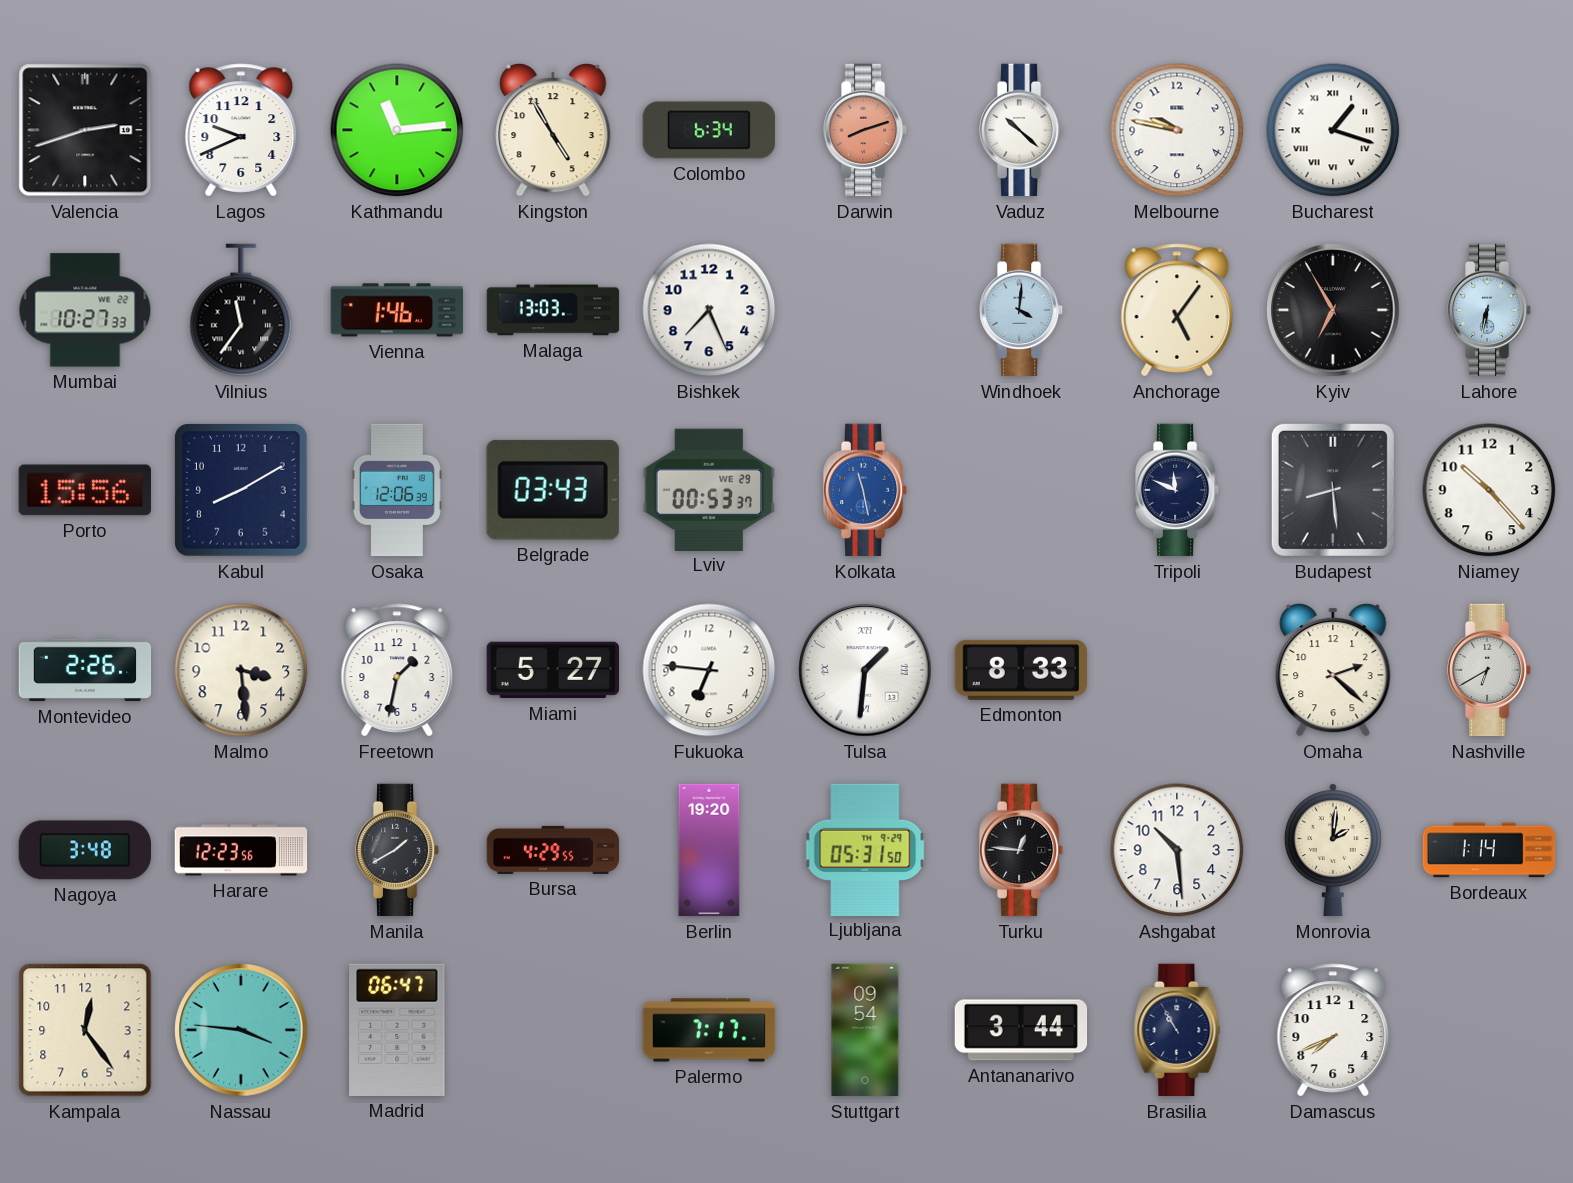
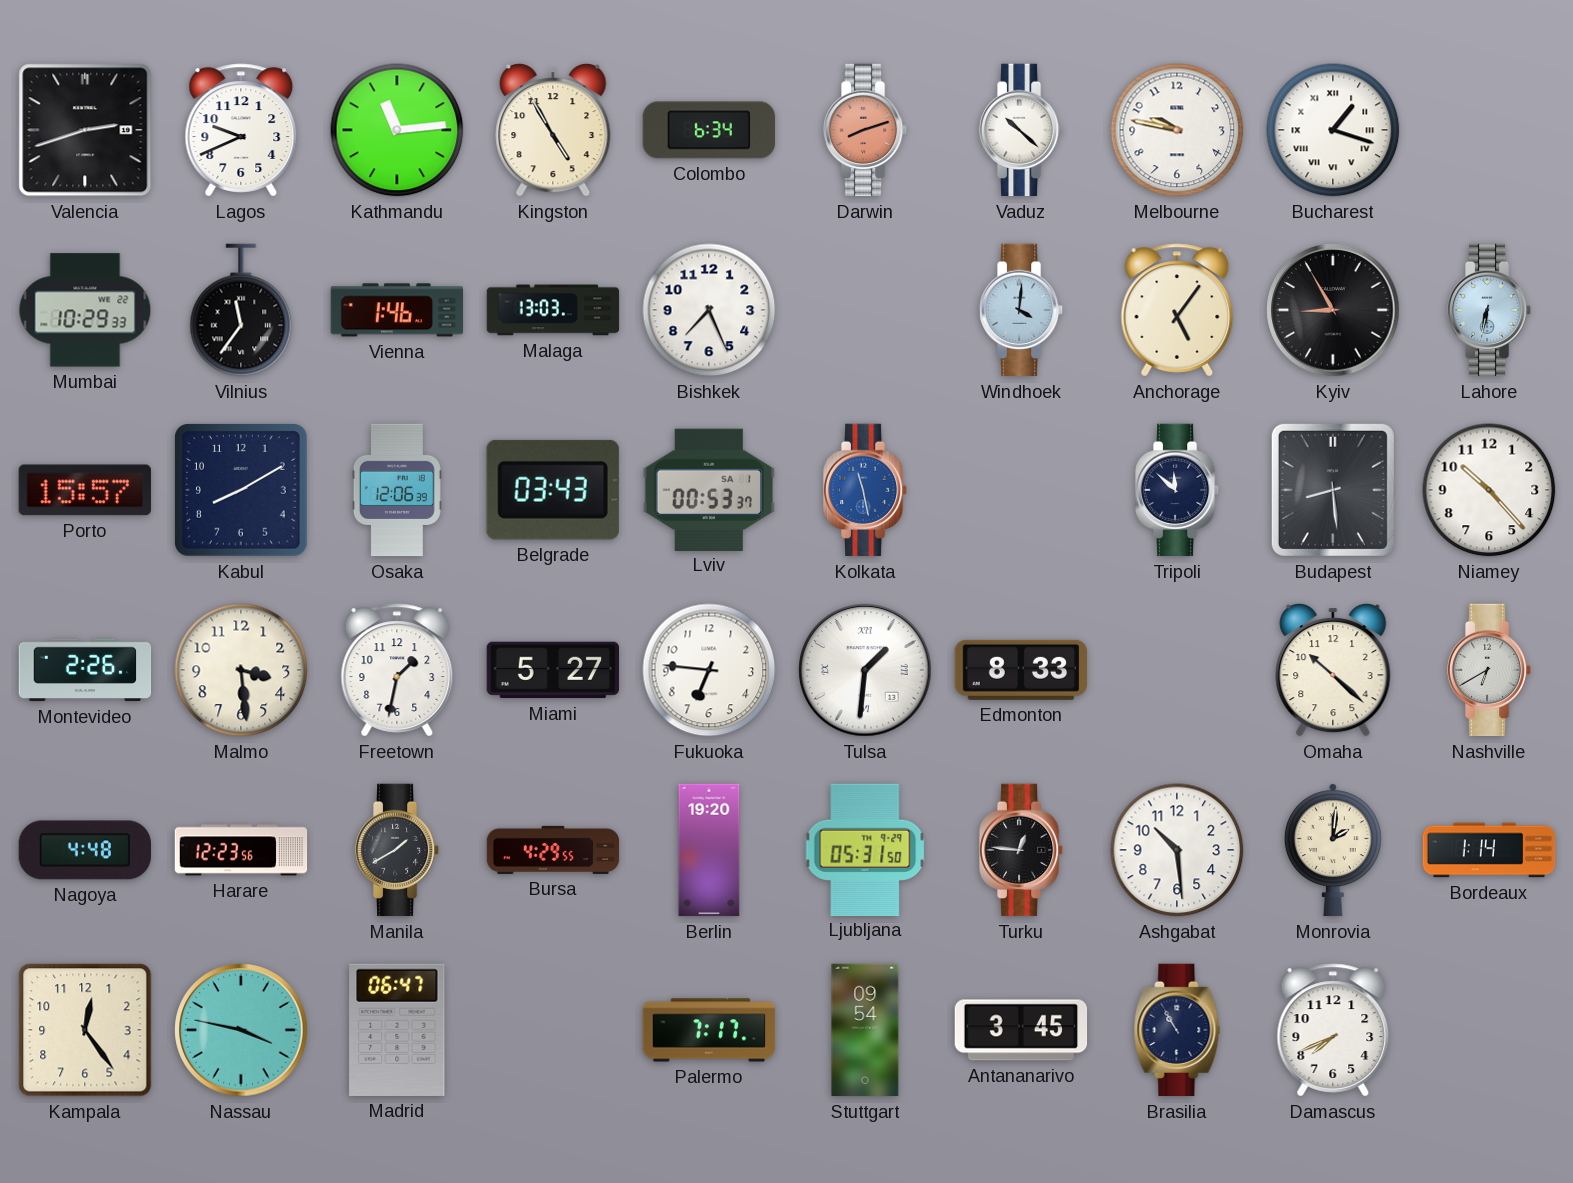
Mumbai: 10:27 -> 10:29
Kyiv: 6:55 -> 8:55
Porto: 15:56 -> 15:57
Lviv date: WE 29 -> SA 1
Tripoli: 11:49 -> 11:52
Omaha: 2:22 -> 10:22
Nagoya: 3:48 -> 4:48
Nassau: 3:46 -> 3:47
Antananarivo: 3:44 -> 3:45
